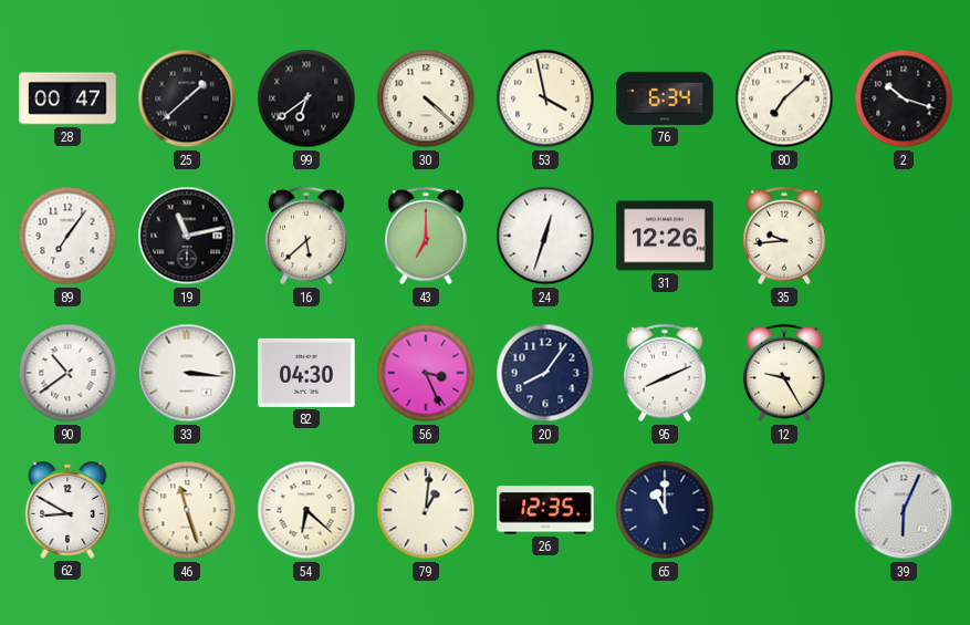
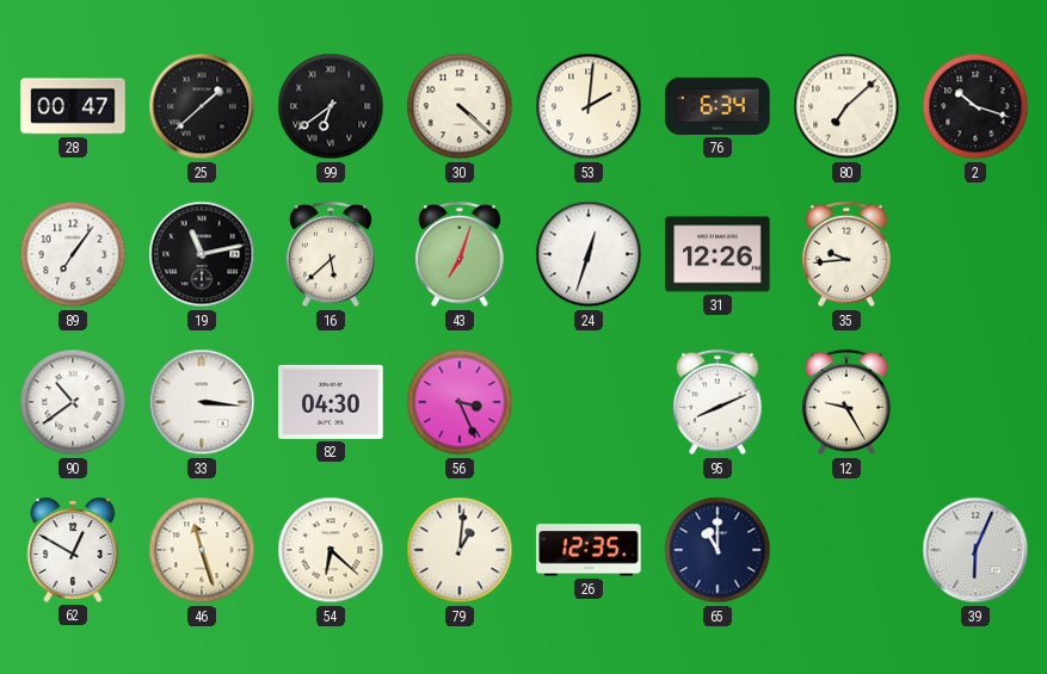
53: 3:58 -> 2:01
43: 7:00 -> 7:03
20: 8:06 -> none
62: 8:50 -> 12:50
